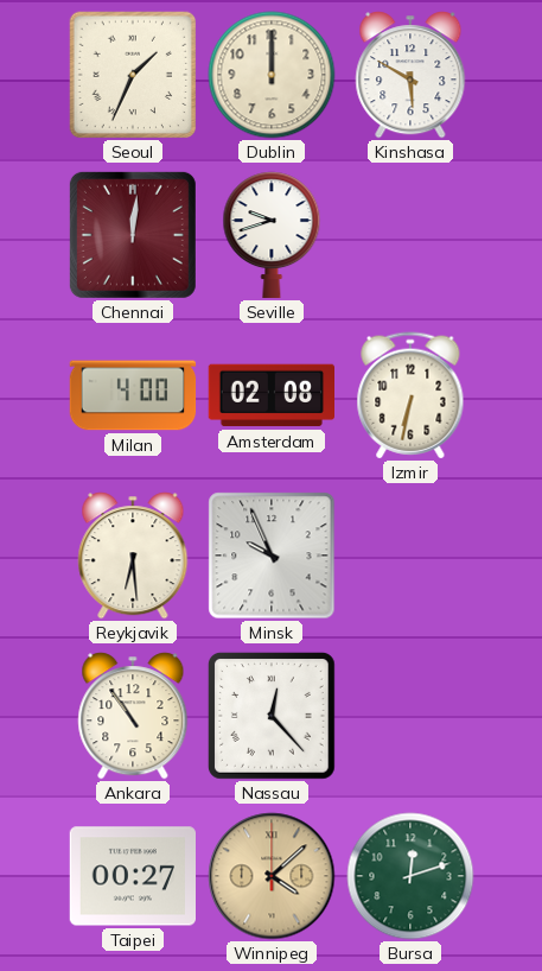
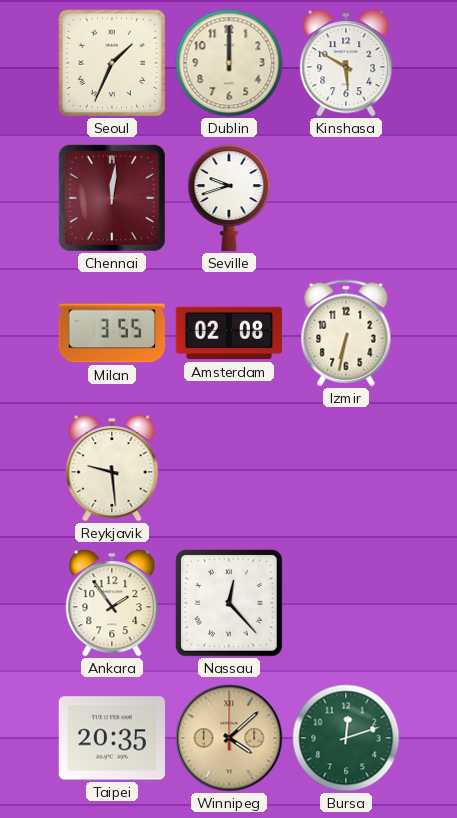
Milan: 4:00 -> 3:55
Reykjavik: 6:29 -> 9:29
Minsk: 9:56 -> none
Ankara: 10:54 -> 1:54
Taipei: 00:27 -> 20:35
